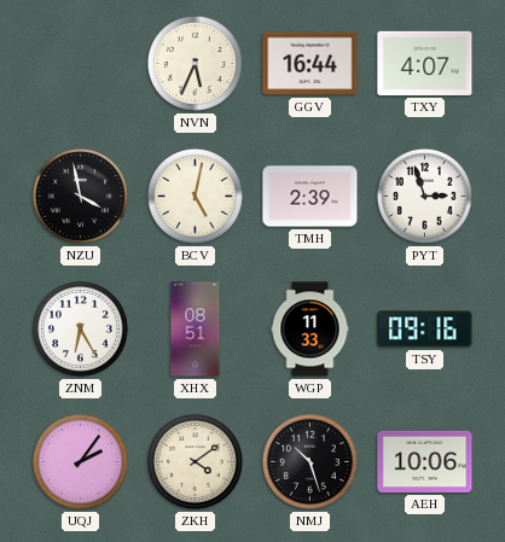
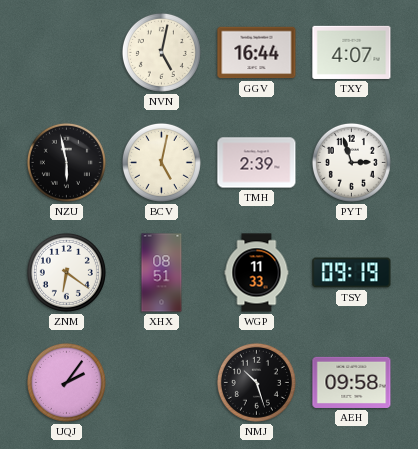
NVN: 5:34 -> 5:02
NZU: 3:58 -> 5:58
ZNM: 6:25 -> 6:21
TSY: 09:16 -> 09:19
ZKH: 4:09 -> none
AEH: 10:06 -> 09:58
